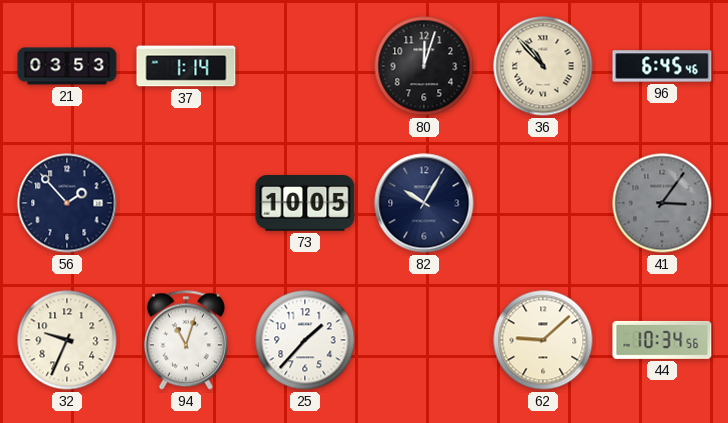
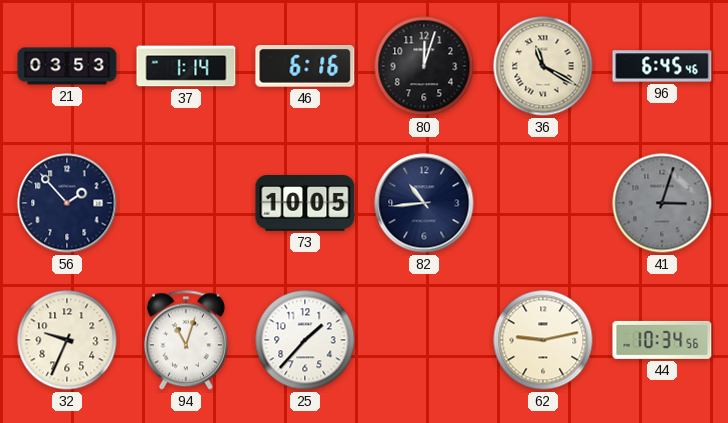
46: none -> 6:16
36: 10:53 -> 11:20
82: 10:05 -> 10:44
41: 3:06 -> 3:03
62: 9:08 -> 9:13
